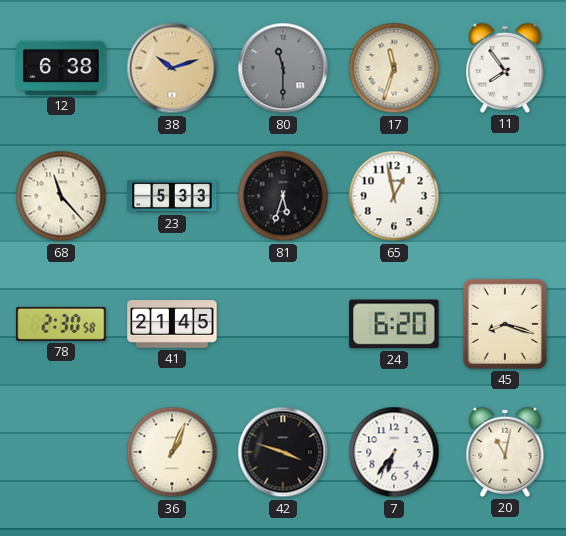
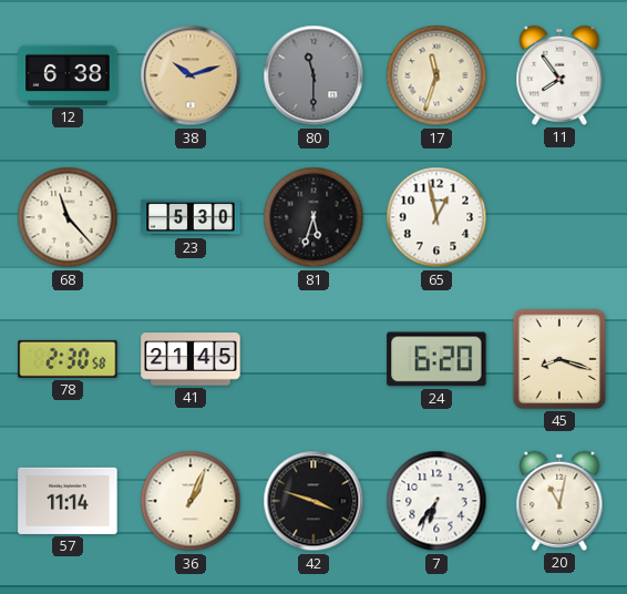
23: 5:33 -> 5:30
57: none -> 11:14
